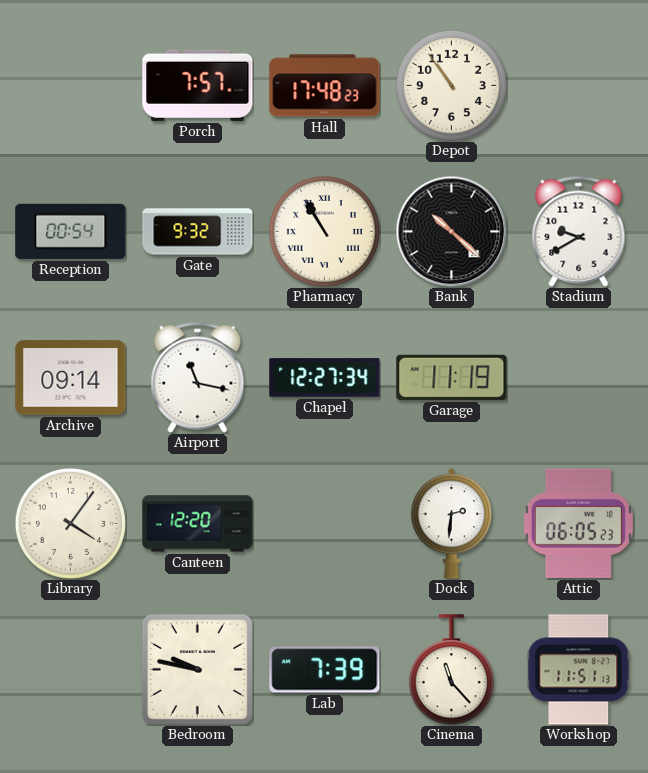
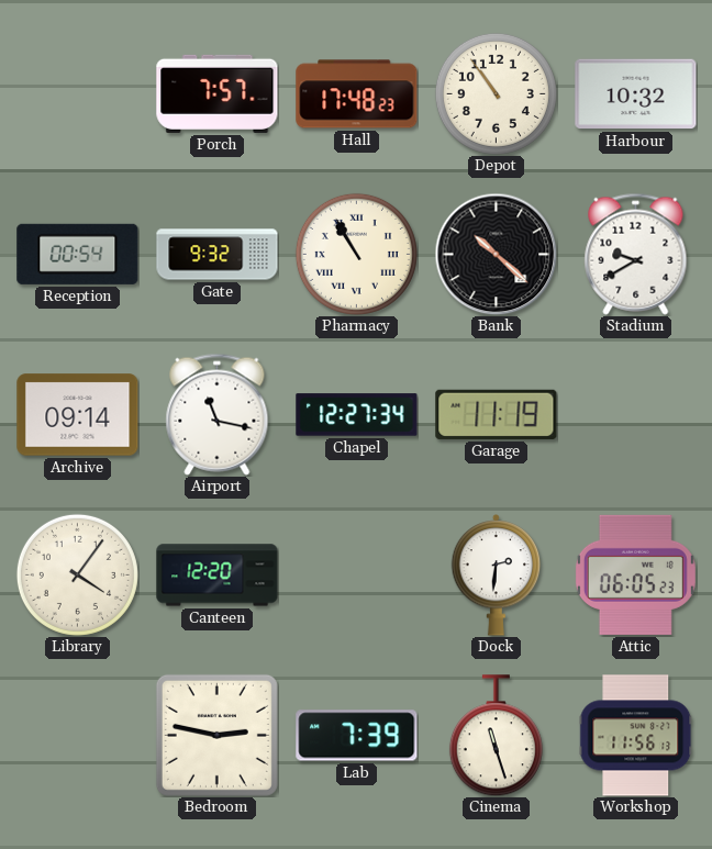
Harbour: none -> 10:32
Bedroom: 9:47 -> 2:47
Cinema: 11:23 -> 11:27
Workshop: 11:51 -> 11:56
